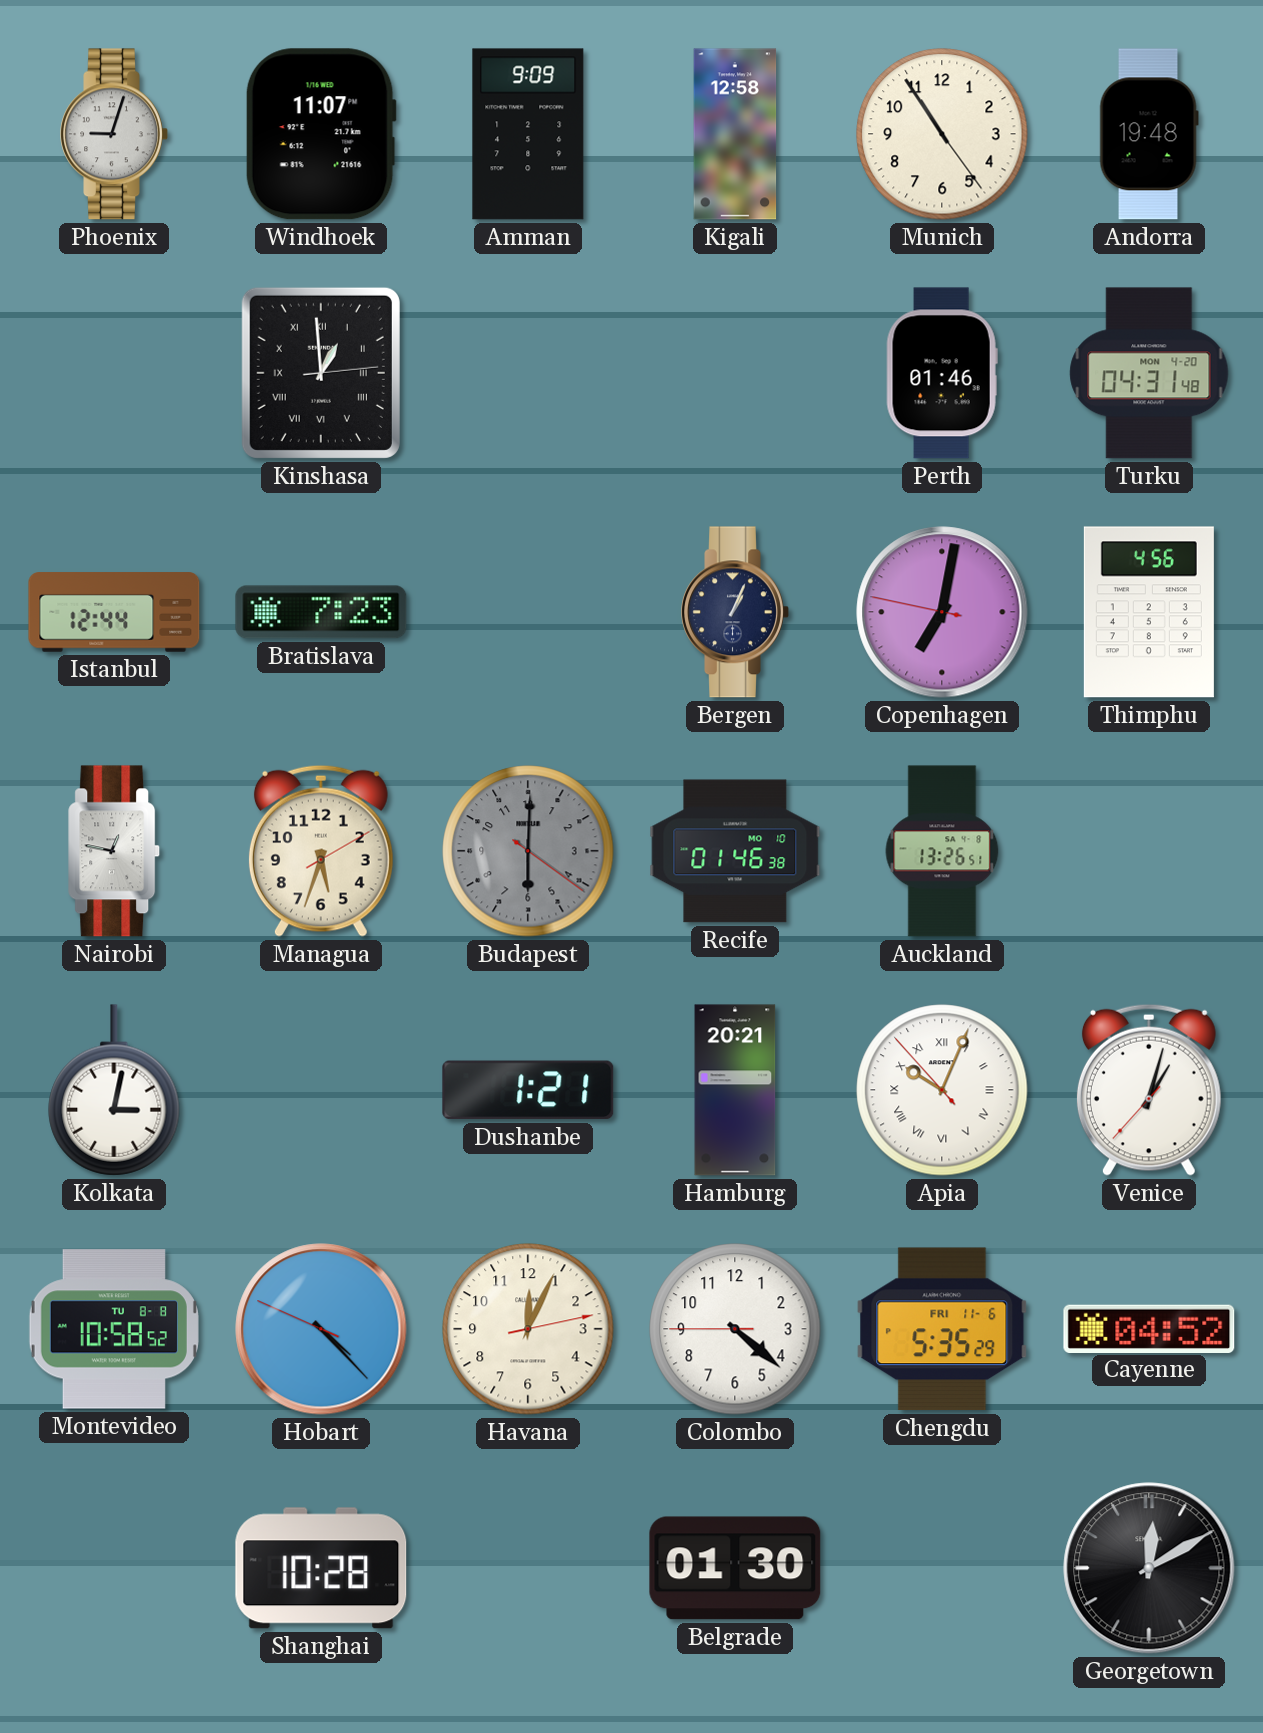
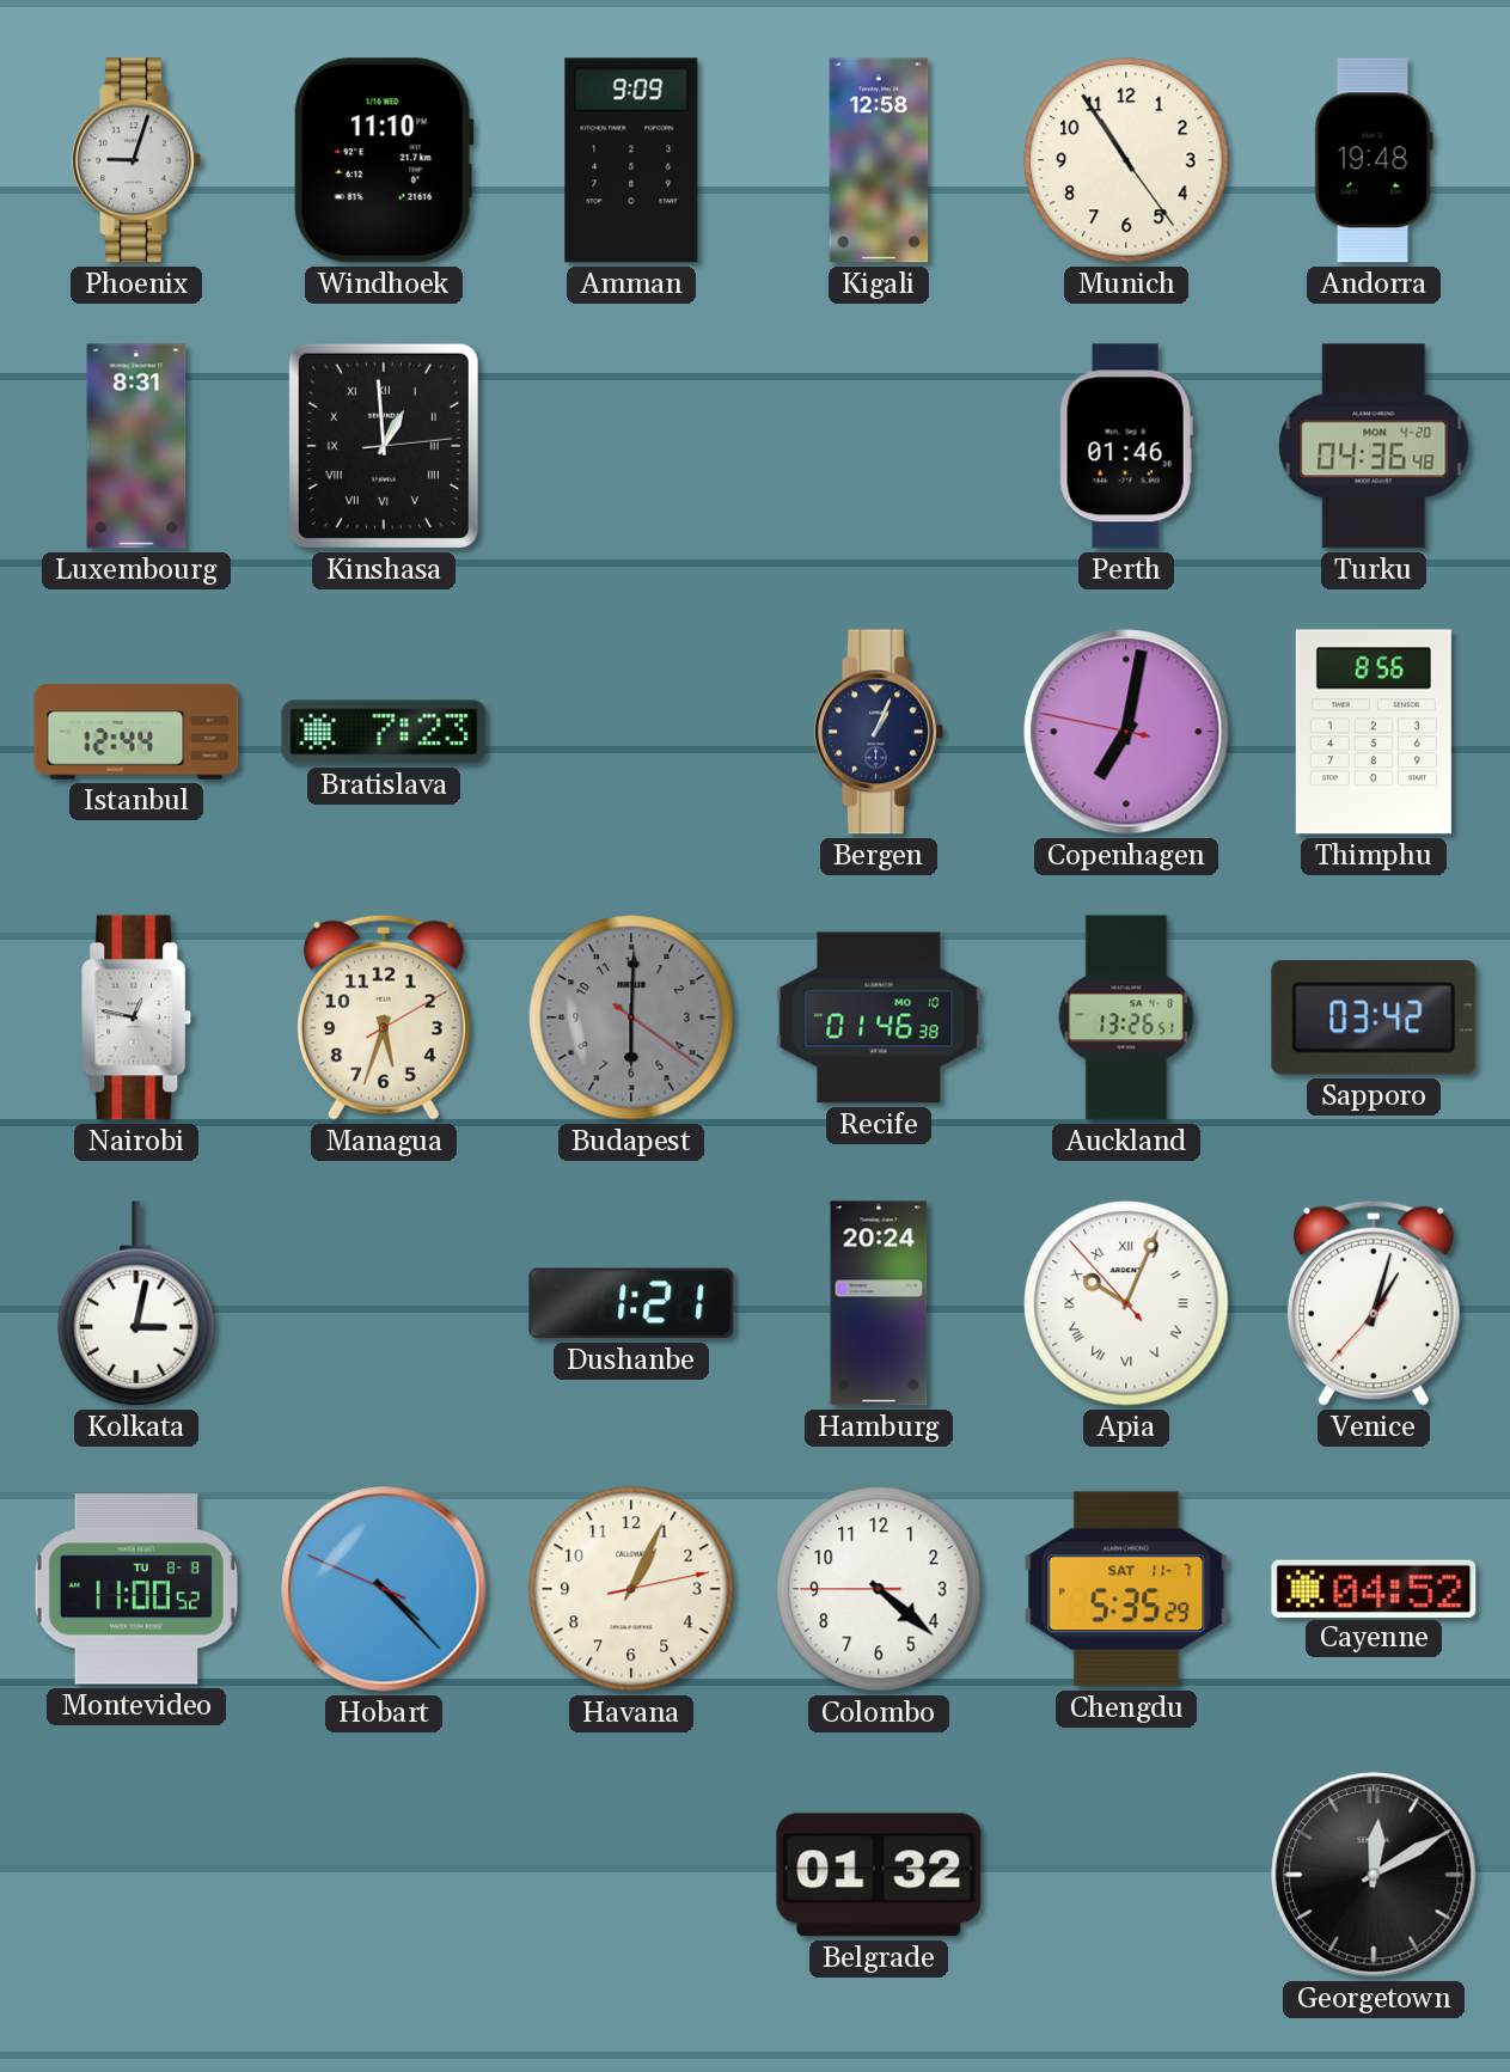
Windhoek: 11:07 -> 11:10
Luxembourg: none -> 8:31
Turku: 04:31 -> 04:36
Thimphu: 4:56 -> 8:56
Sapporo: none -> 03:42
Hamburg: 20:21 -> 20:24
Montevideo: 10:58 -> 11:00
Havana: 12:04 -> 1:04
Chengdu date: FRI 11-6 -> SAT 11-7
Shanghai: 10:28 -> none
Belgrade: 01:30 -> 01:32
